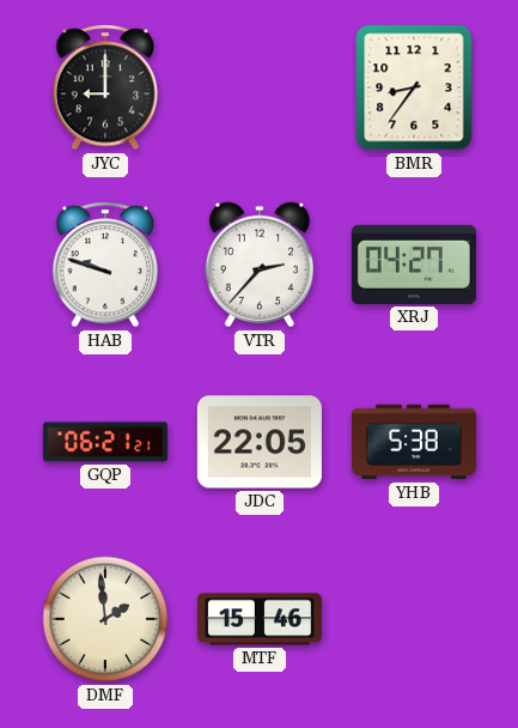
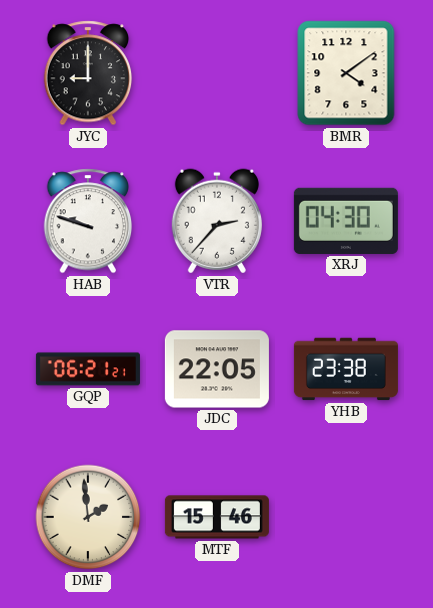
BMR: 8:36 -> 4:09
XRJ: 04:27 -> 04:30
YHB: 5:38 -> 23:38
